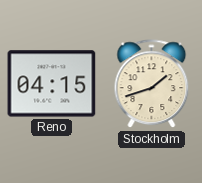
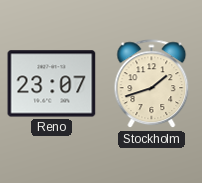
Reno: 04:15 -> 23:07
